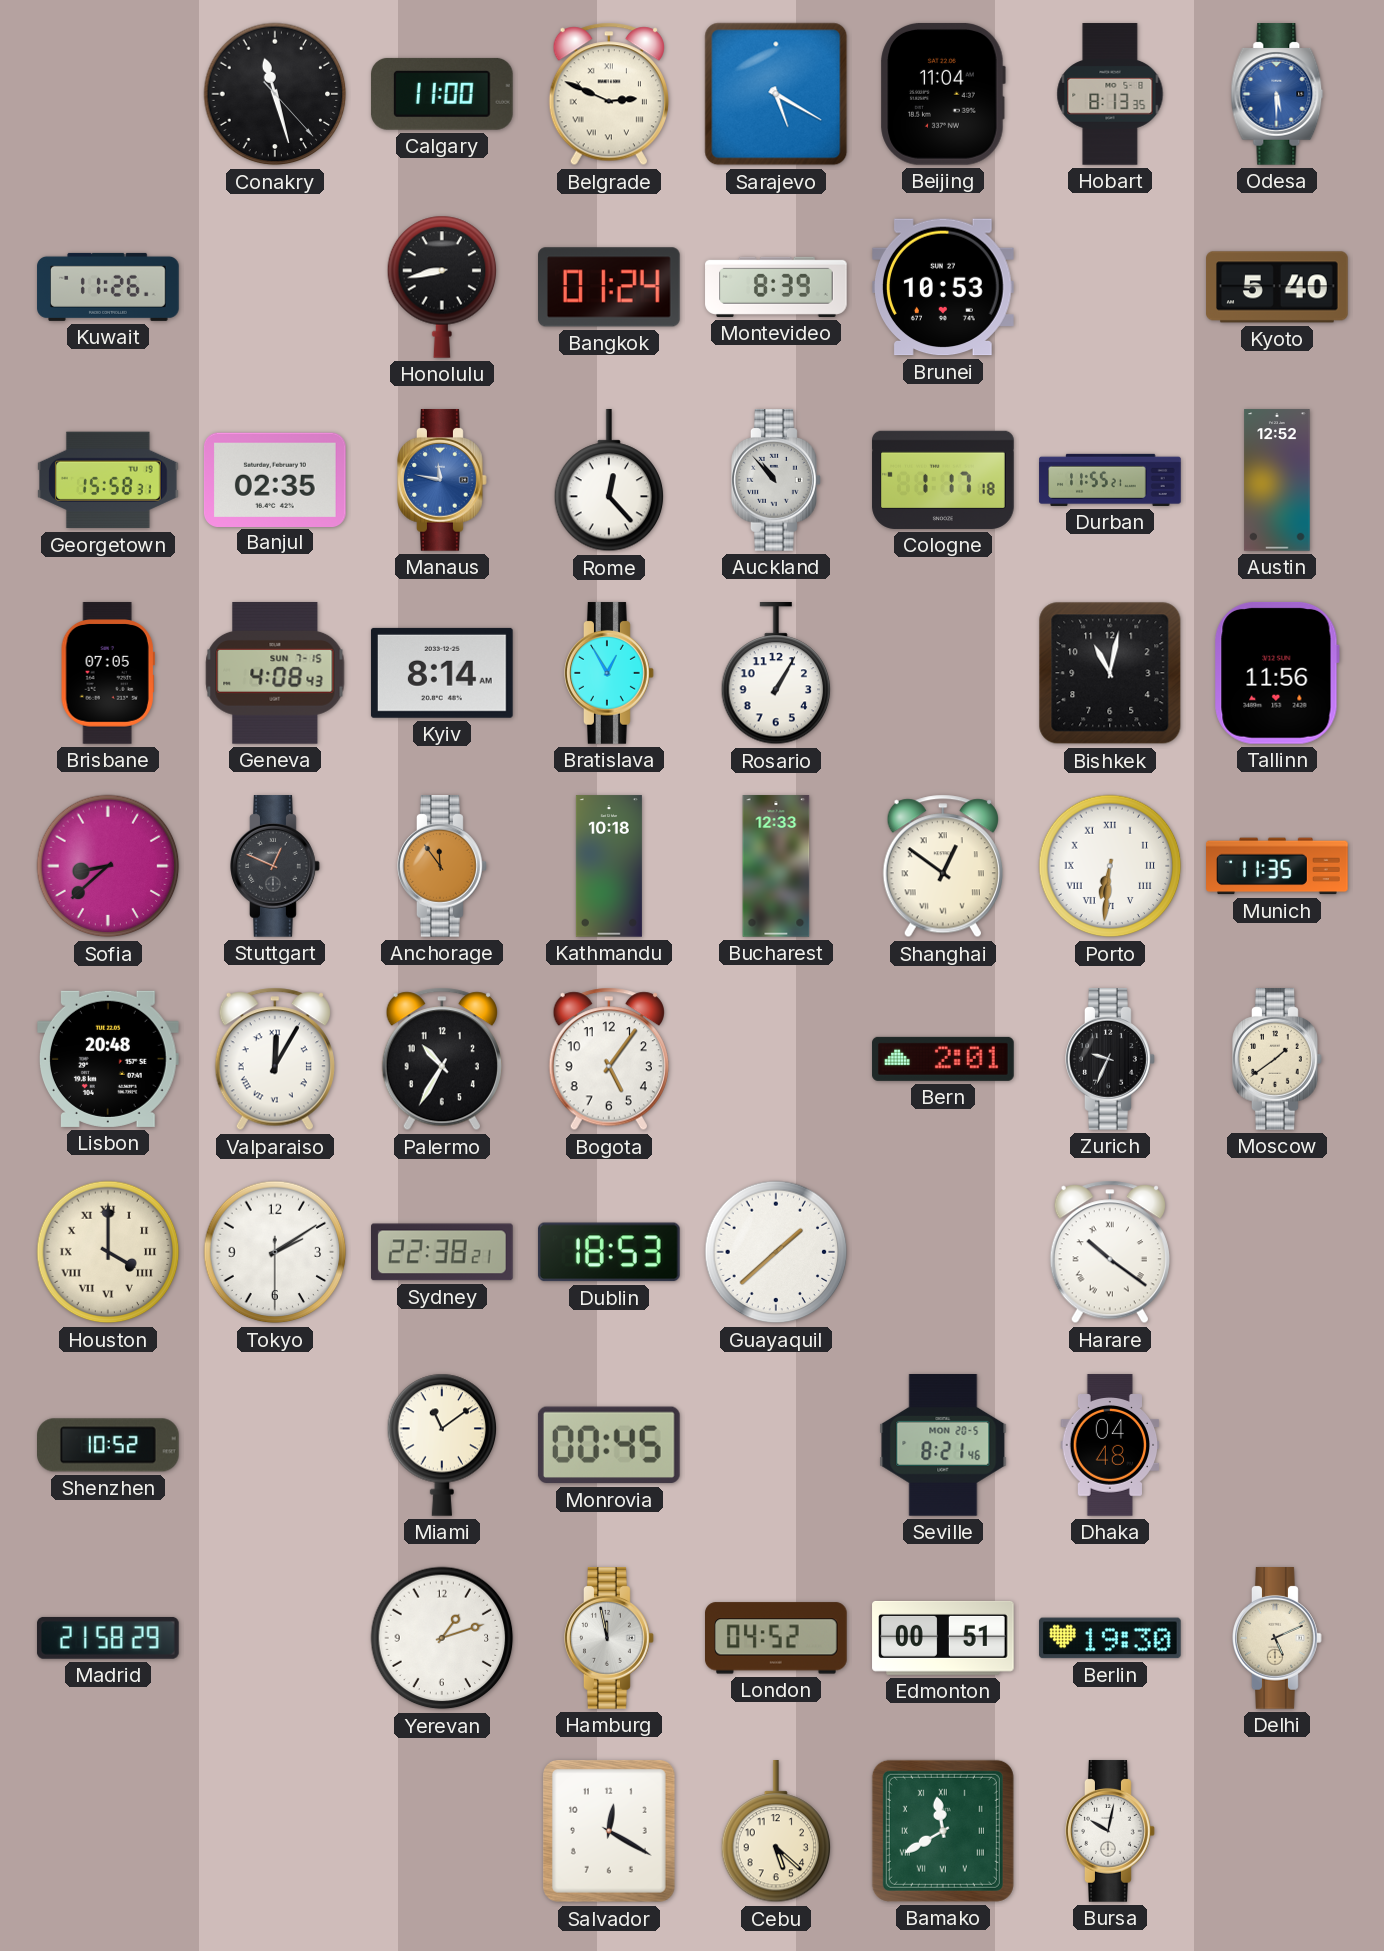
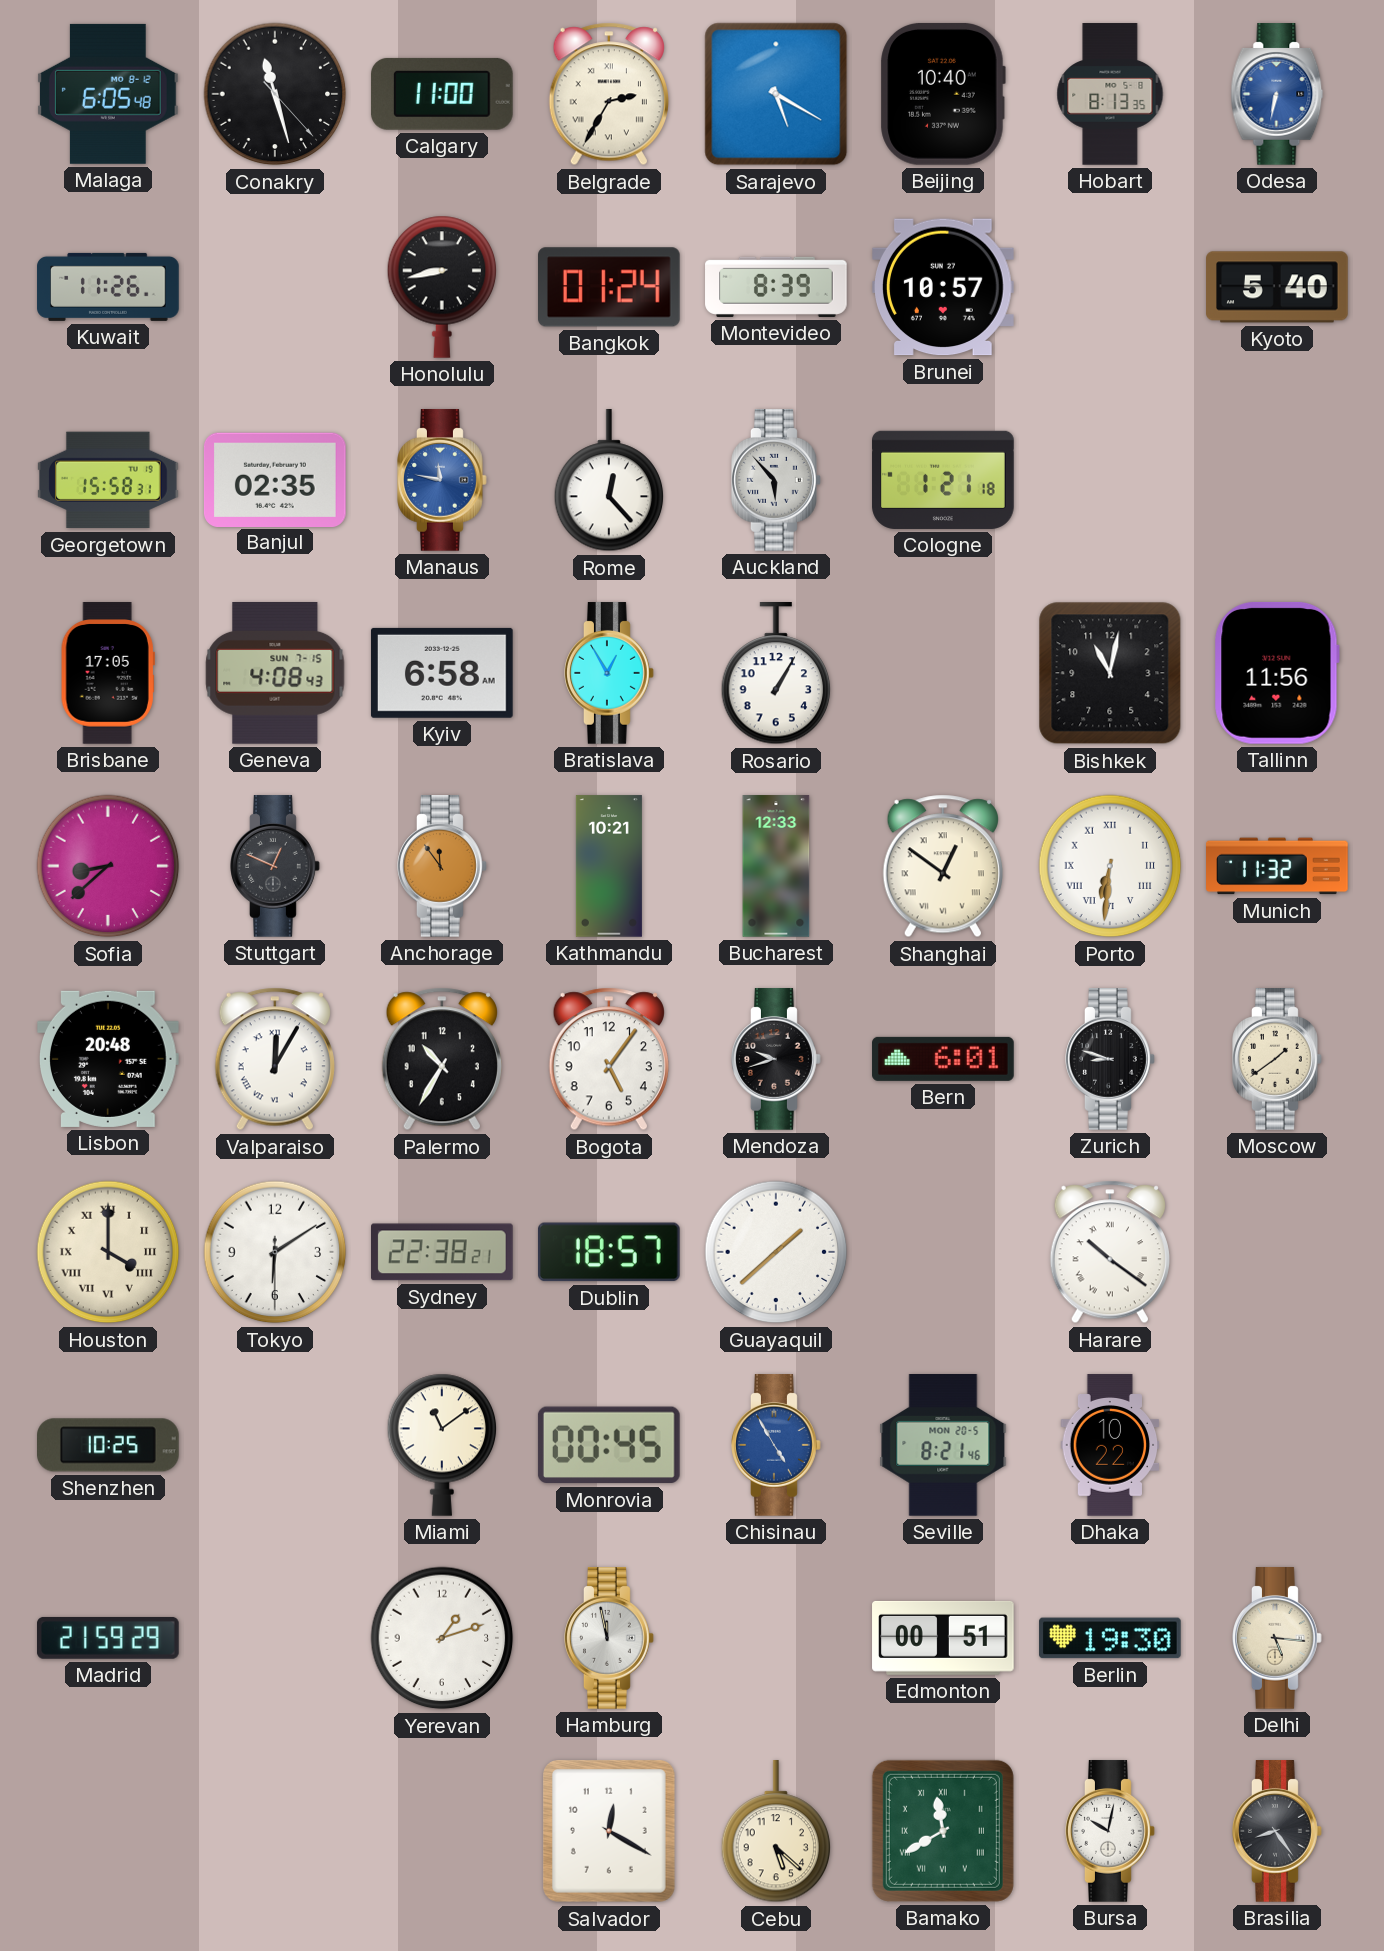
Malaga: none -> 6:05
Belgrade: 2:49 -> 2:35
Beijing: 11:04 -> 10:40
Odesa: 5:30 -> 6:32
Brunei: 10:53 -> 10:57
Auckland: 10:53 -> 5:53
Cologne: 1:17 -> 1:21
Durban: 11:55 -> none
Austin: 12:52 -> none
Brisbane: 07:05 -> 17:05
Kyiv: 8:14 -> 6:58
Kathmandu: 10:18 -> 10:21
Munich: 11:35 -> 11:32
Mendoza: none -> 9:42
Bern: 2:01 -> 6:01
Zurich: 9:34 -> 8:48
Tokyo: 2:09 -> 6:09
Dublin: 18:53 -> 18:57
Shenzhen: 10:52 -> 10:25
Chisinau: none -> 4:55
Dhaka: 04:48 -> 10:22
Madrid: 21:58 -> 21:59
London: 04:52 -> none
Delhi: 5:11 -> 5:16
Brasilia: none -> 8:24
